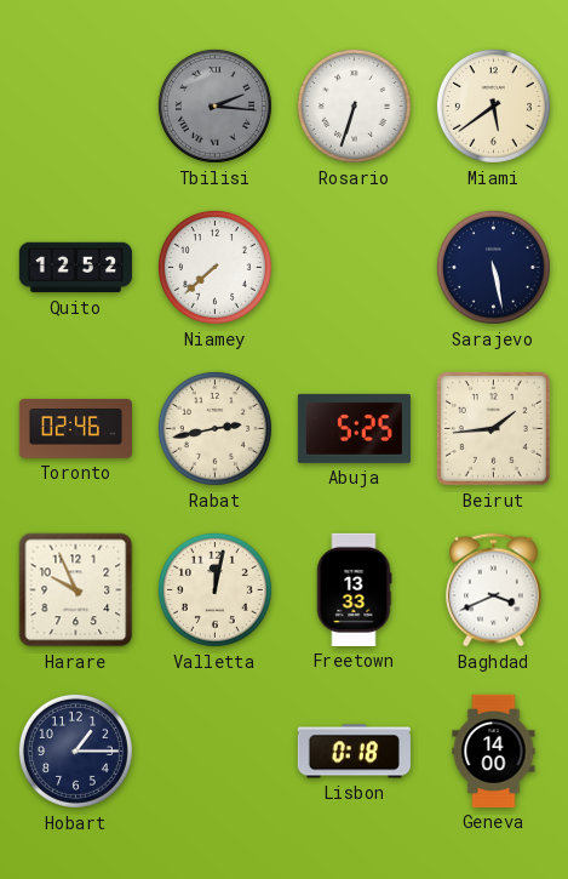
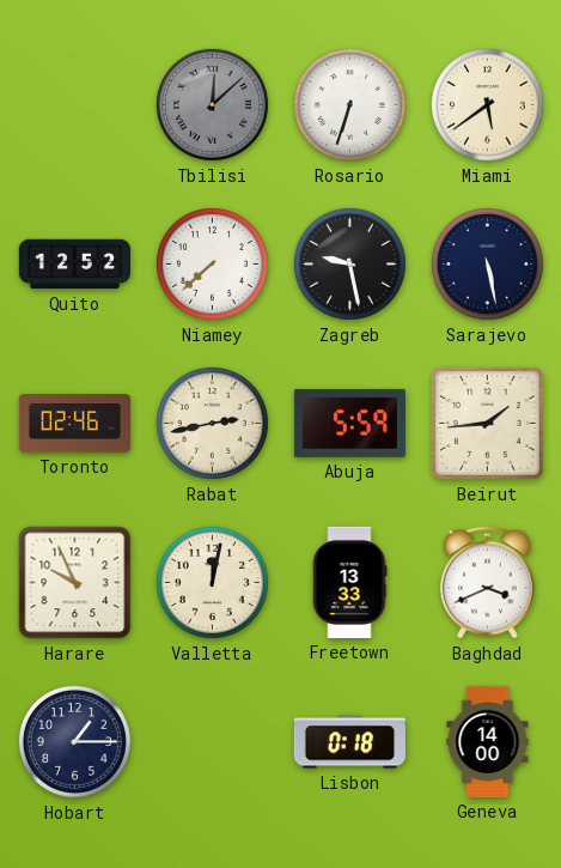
Tbilisi: 2:16 -> 12:08
Zagreb: none -> 9:28
Abuja: 5:25 -> 5:59
